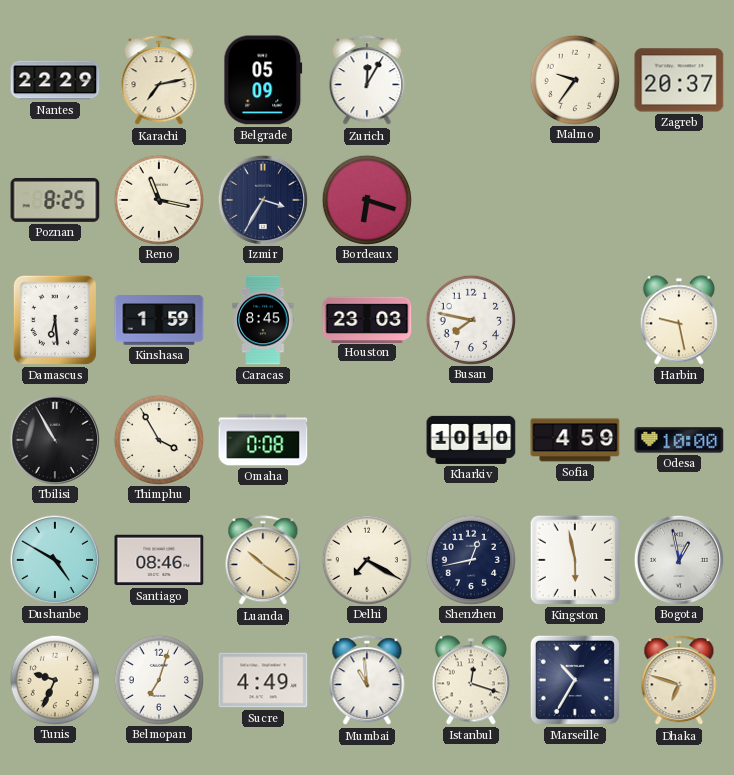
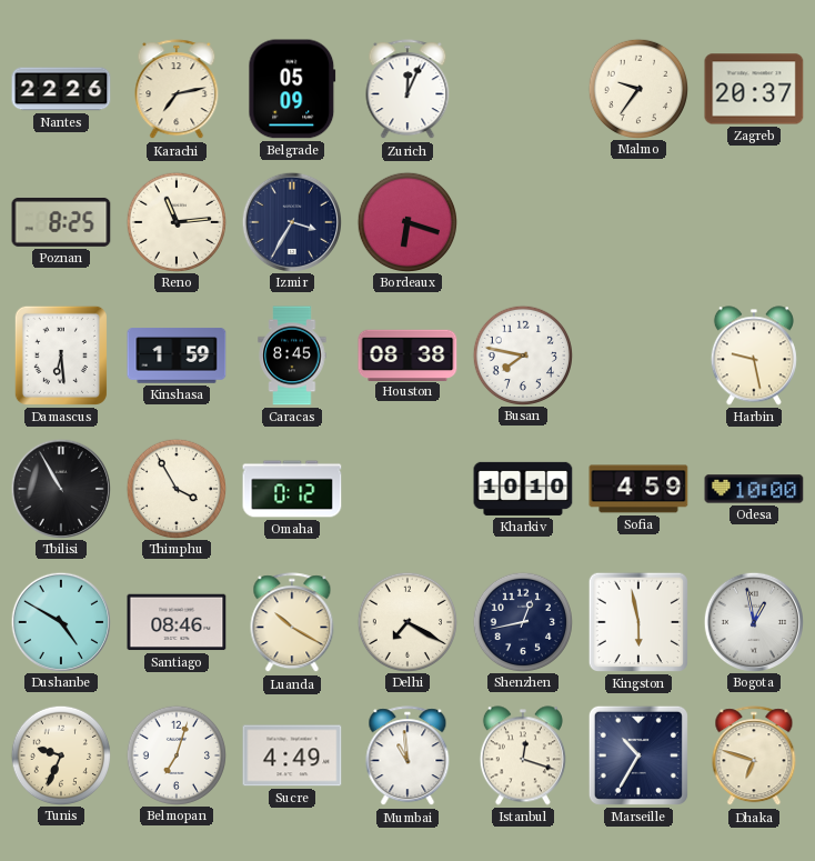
Nantes: 22:29 -> 22:26
Zurich: 12:05 -> 12:04
Reno: 11:17 -> 11:14
Houston: 23:03 -> 08:38
Omaha: 0:08 -> 0:12
Luanda: 10:21 -> 10:20
